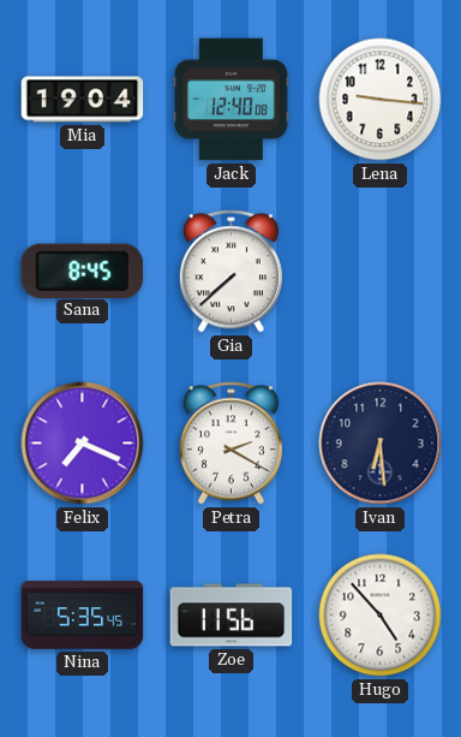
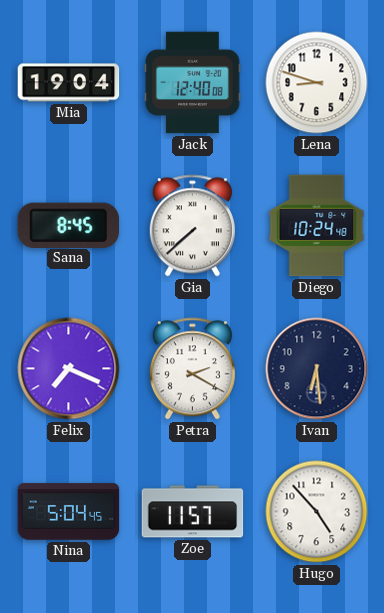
Lena: 9:16 -> 8:48
Diego: none -> 10:24
Nina: 5:35 -> 5:04
Zoe: 11:56 -> 11:57
